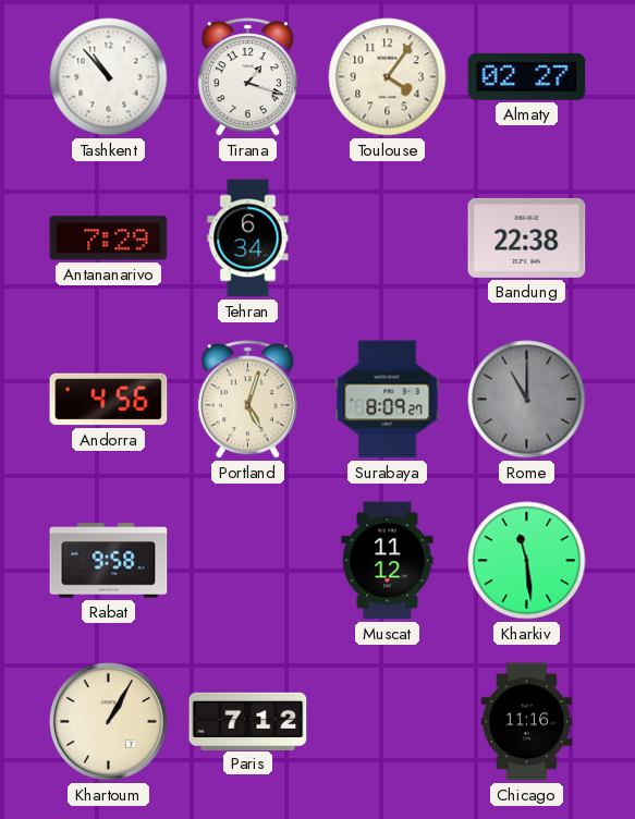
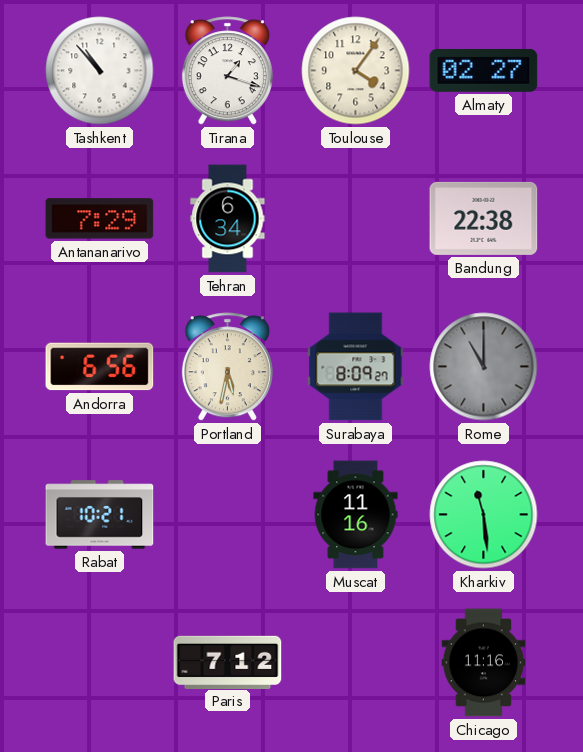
Andorra: 4:56 -> 6:56
Portland: 5:03 -> 5:32
Rabat: 9:58 -> 10:21
Muscat: 11:12 -> 11:16
Khartoum: 1:05 -> none
